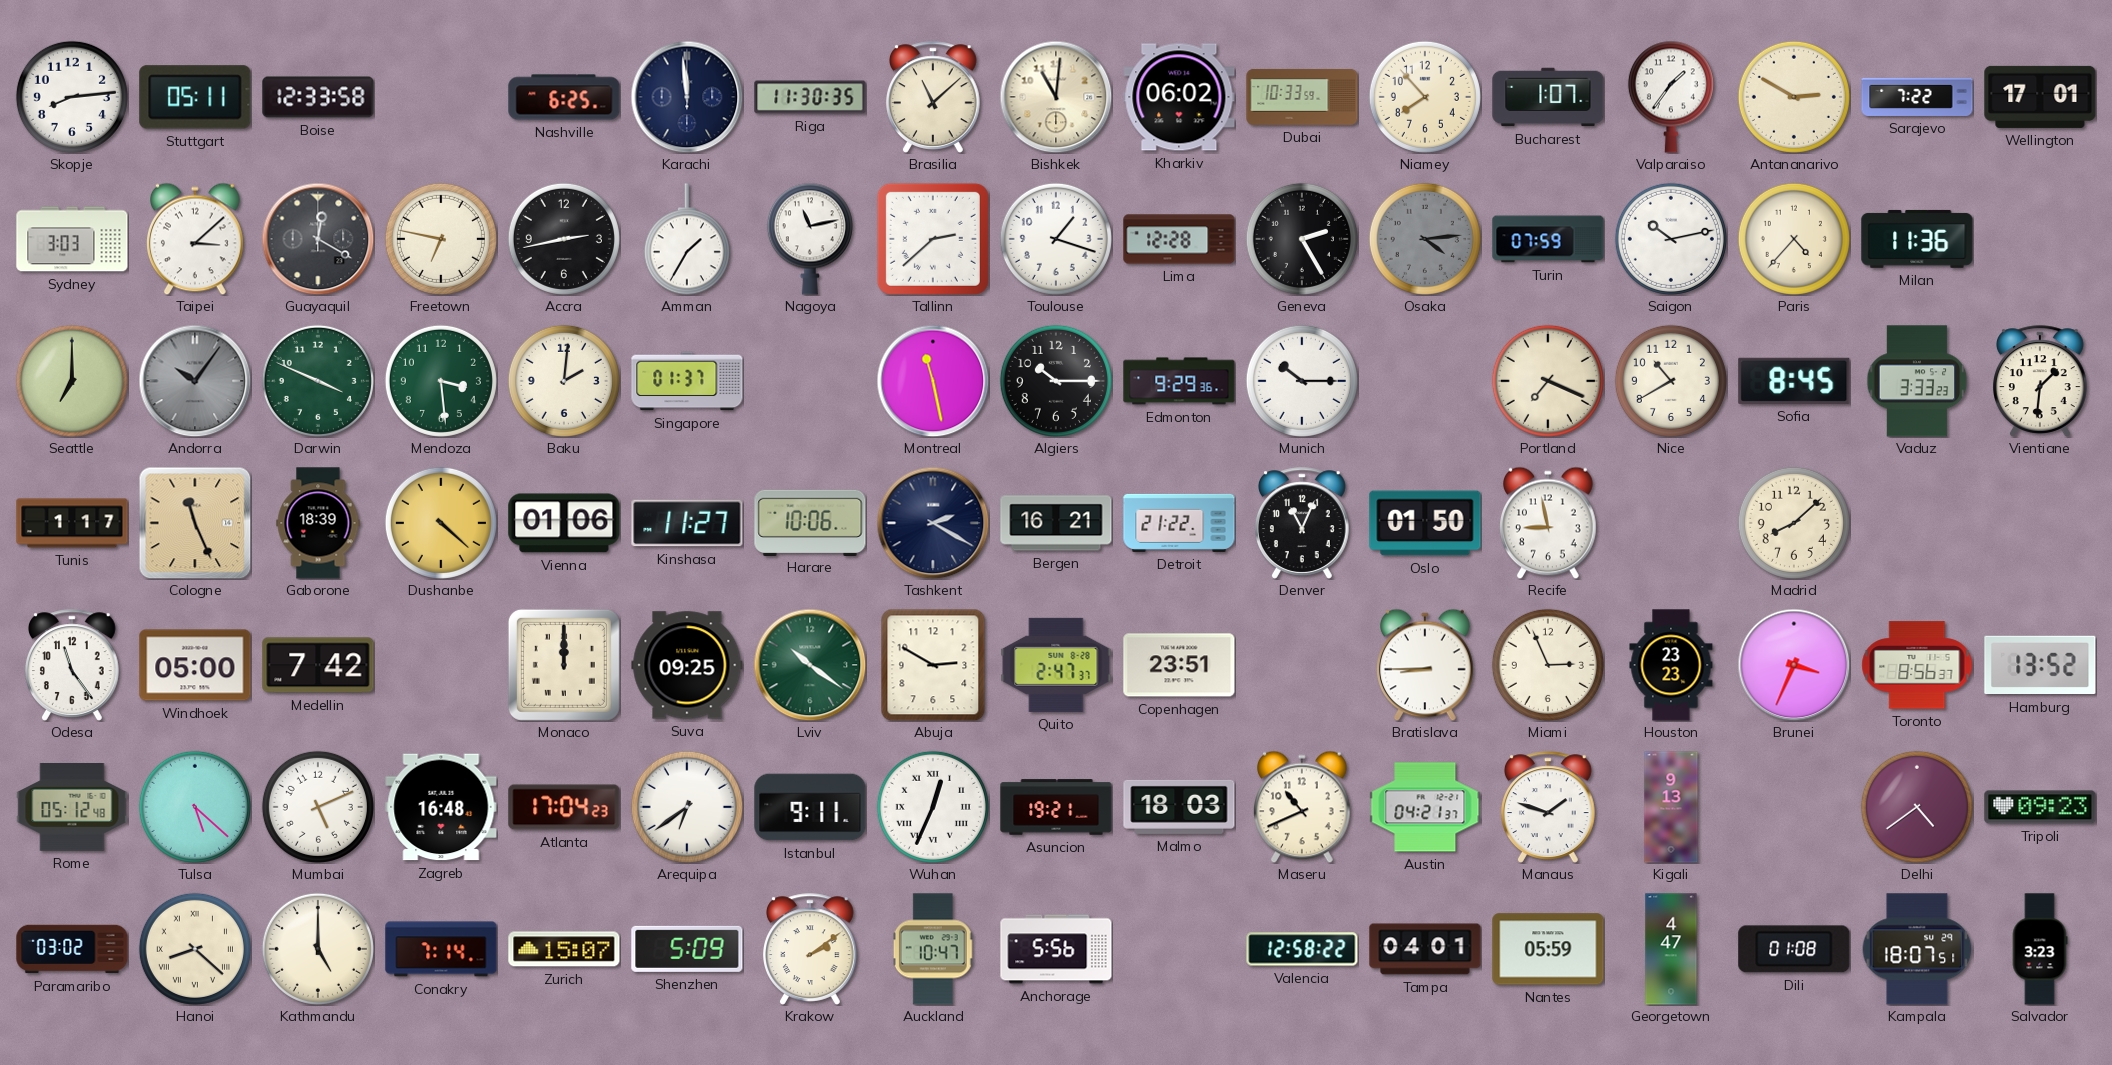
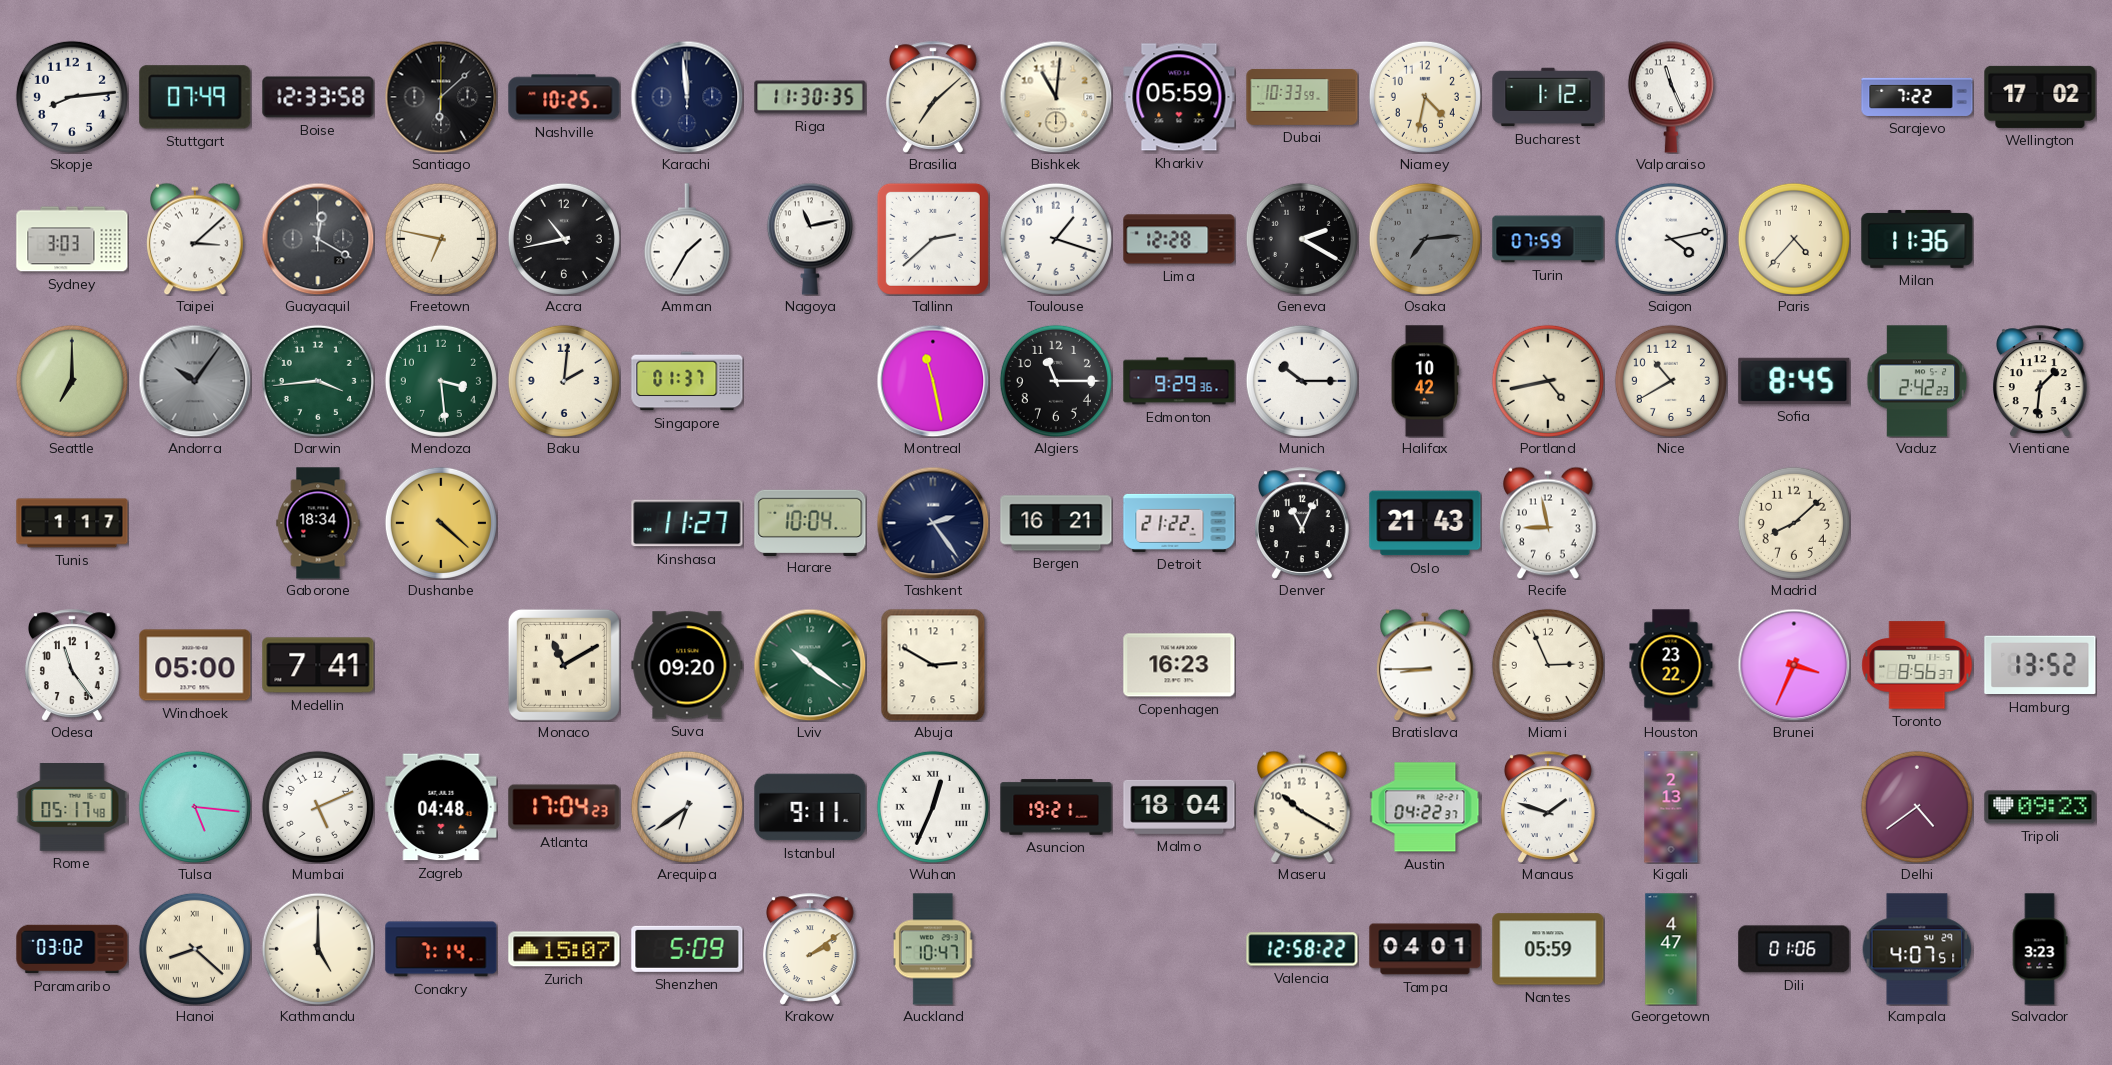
Stuttgart: 05:11 -> 07:49
Santiago: none -> 6:08
Nashville: 6:25 -> 10:25
Brasilia: 11:08 -> 7:08
Kharkiv: 06:02 -> 05:59
Niamey: 7:53 -> 4:32
Bucharest: 1:07 -> 1:12
Valparaiso: 1:36 -> 11:26
Antananarivo: 2:50 -> none
Wellington: 17:01 -> 17:02
Accra: 2:43 -> 10:43
Geneva: 2:25 -> 2:20
Osaka: 4:14 -> 7:14
Saigon: 10:13 -> 4:13
Darwin: 3:49 -> 3:44
Algiers: 10:15 -> 11:15
Halifax: none -> 10:42
Portland: 7:19 -> 4:43
Vaduz: 3:33 -> 2:42
Cologne: 11:26 -> none
Gaborone: 18:39 -> 18:34
Vienna: 01:06 -> none
Harare: 10:06 -> 10:04
Tashkent: 2:20 -> 2:24
Oslo: 01:50 -> 21:43
Medellin: 7:42 -> 7:41
Monaco: 12:00 -> 11:10
Suva: 09:25 -> 09:20
Quito: 2:47 -> none
Copenhagen: 23:51 -> 16:23
Houston: 23:23 -> 23:22
Rome: 05:12 -> 05:17
Tulsa: 5:22 -> 5:16
Zagreb: 16:48 -> 04:48
Malmo: 18:03 -> 18:04
Maseru: 10:41 -> 10:20
Austin: 04:21 -> 04:22
Kigali: 9:13 -> 2:13
Anchorage: 5:56 -> none
Dili: 01:08 -> 01:06
Kampala: 18:07 -> 4:07
